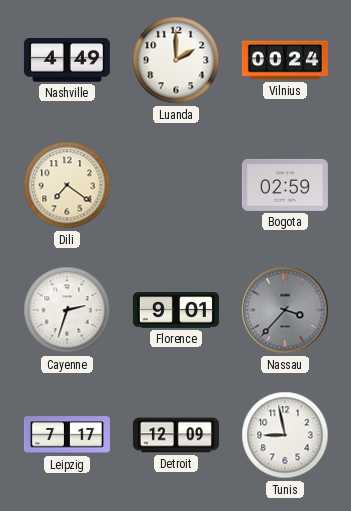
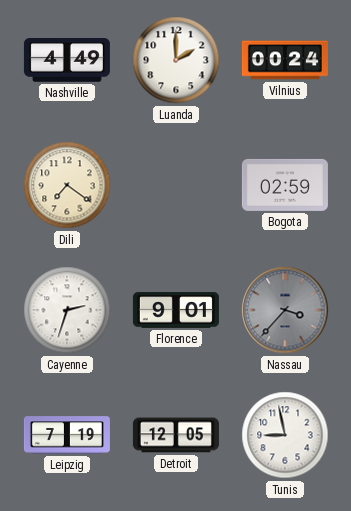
Leipzig: 7:17 -> 7:19
Detroit: 12:09 -> 12:05
